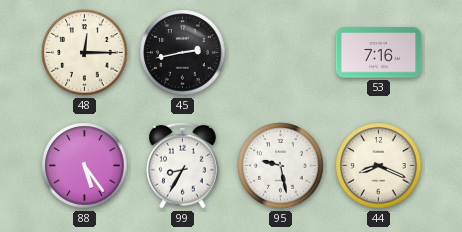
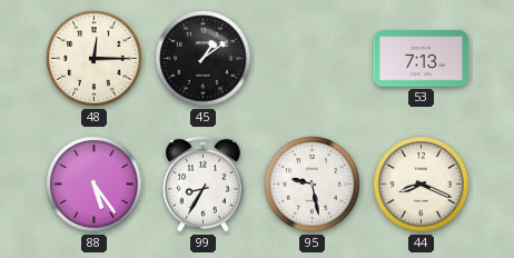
45: 2:43 -> 1:09
53: 7:16 -> 7:13
